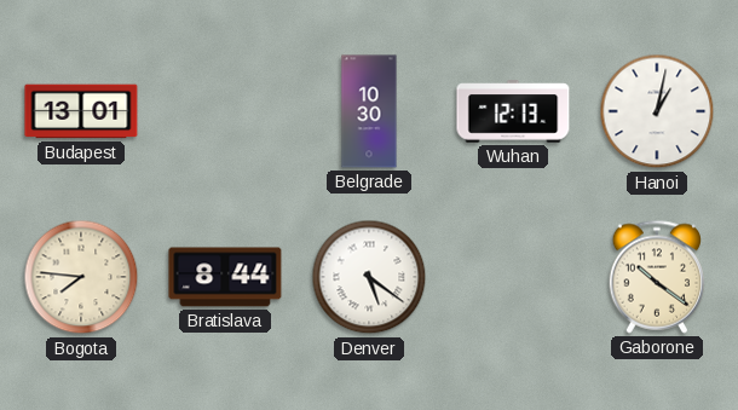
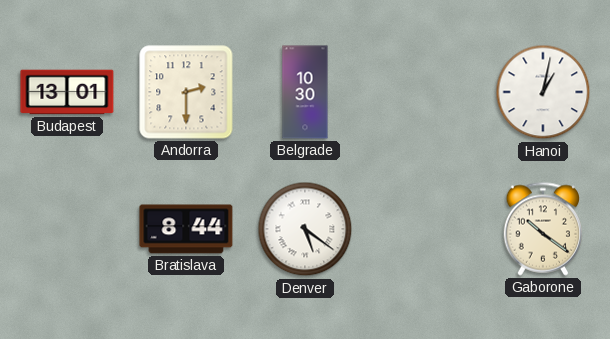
Andorra: none -> 2:30
Wuhan: 12:13 -> none
Bogota: 7:46 -> none
